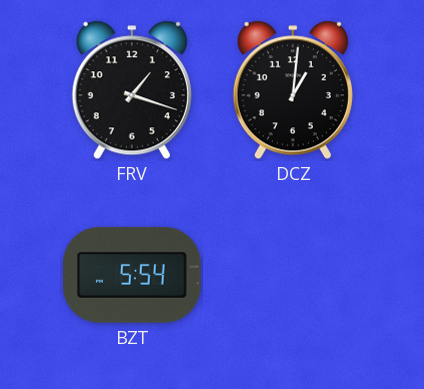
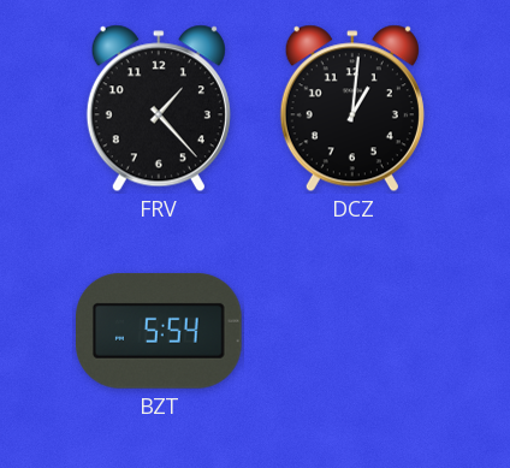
FRV: 1:18 -> 1:23
